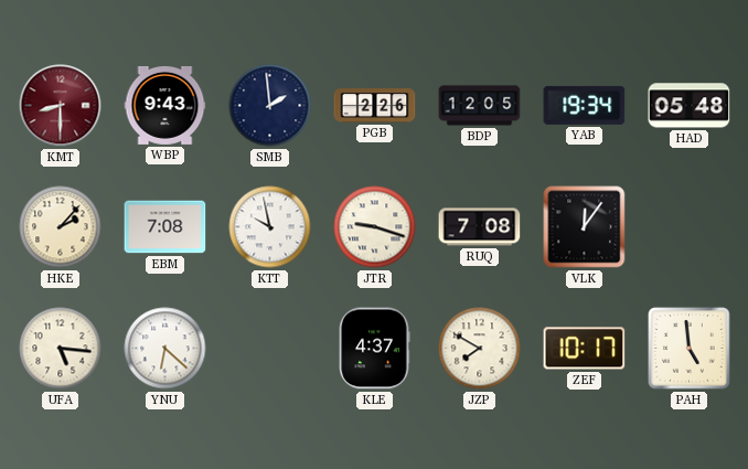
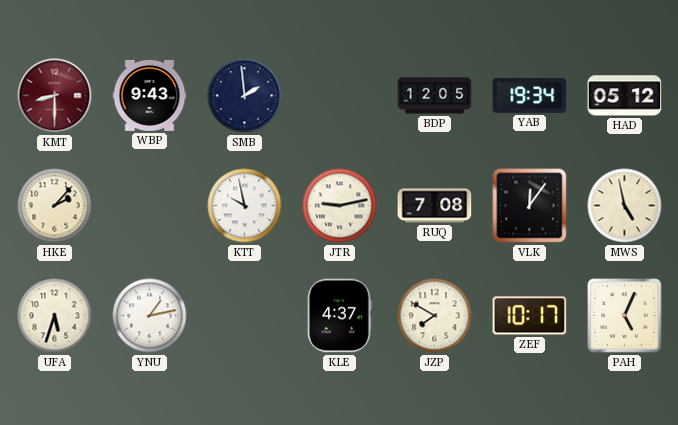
PGB: 2:26 -> none
HAD: 05:48 -> 05:12
EBM: 7:08 -> none
JTR: 9:18 -> 9:13
MWS: none -> 4:58
UFA: 5:16 -> 5:33
YNU: 6:22 -> 1:13
PAH: 4:59 -> 5:04
